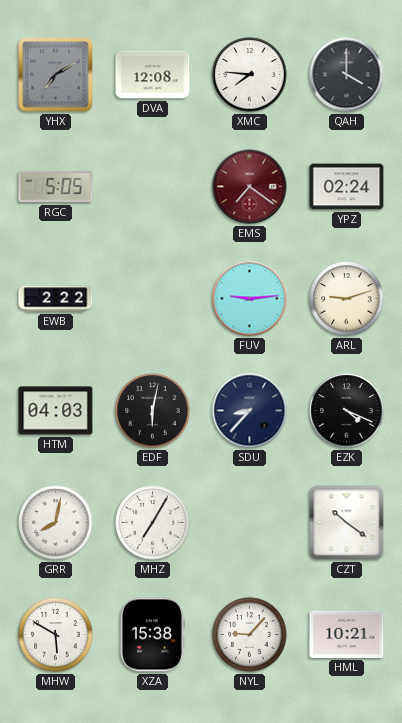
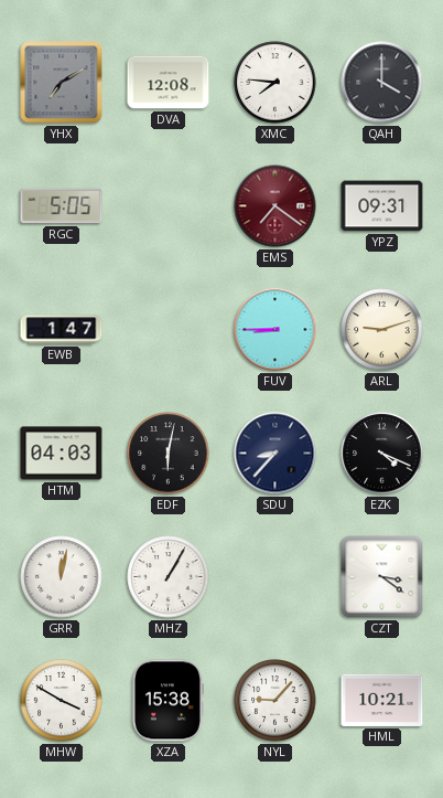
YPZ: 02:24 -> 09:31
EWB: 2:22 -> 1:47
FUV: 9:14 -> 8:45
GRR: 8:02 -> 12:02
MHZ: 7:05 -> 1:05
CZT: 10:21 -> 3:21
MHW: 5:50 -> 3:50
